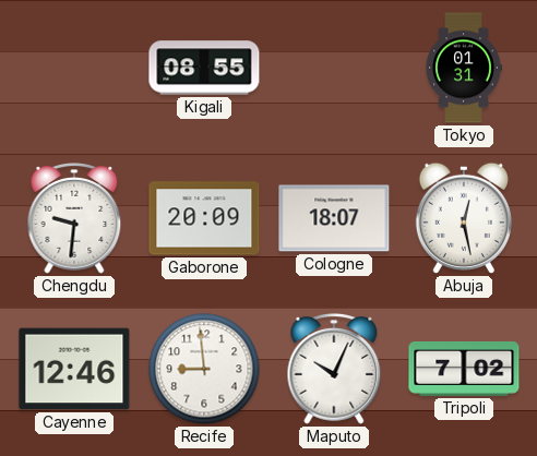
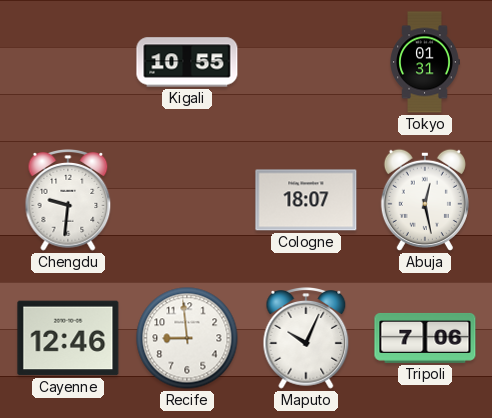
Kigali: 08:55 -> 10:55
Gaborone: 20:09 -> none
Tripoli: 7:02 -> 7:06
